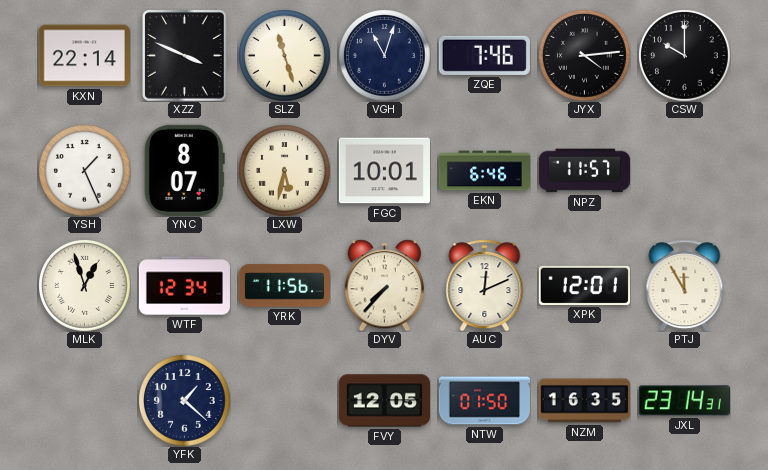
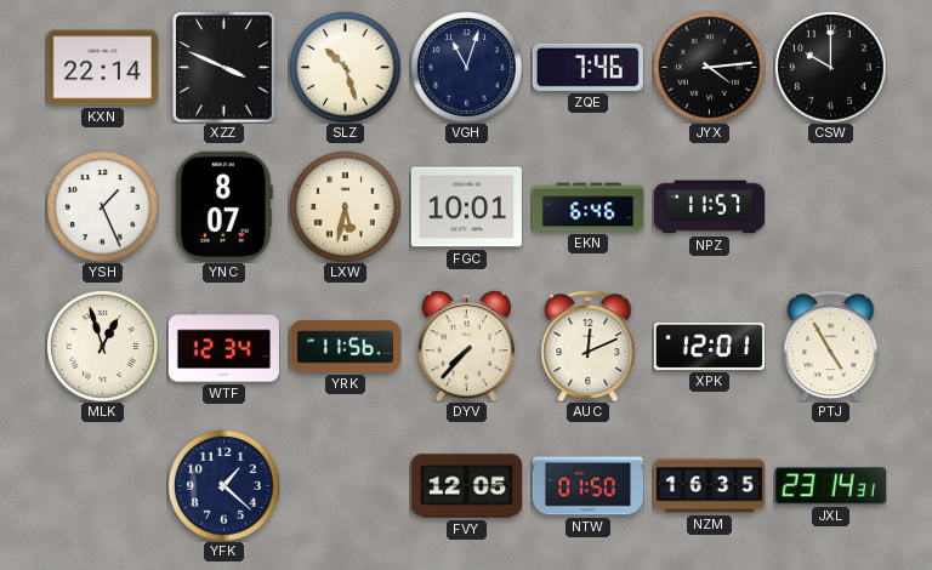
SLZ: 11:27 -> 10:27
PTJ: 11:55 -> 4:55
